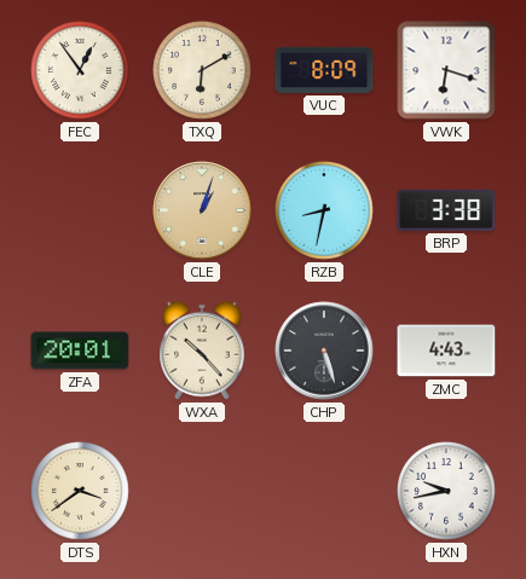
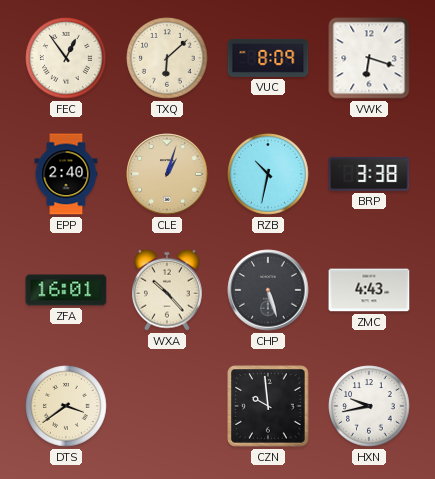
TXQ: 6:10 -> 6:08
EPP: none -> 2:40
RZB: 8:32 -> 10:32
ZFA: 20:01 -> 16:01
CZN: none -> 9:59
